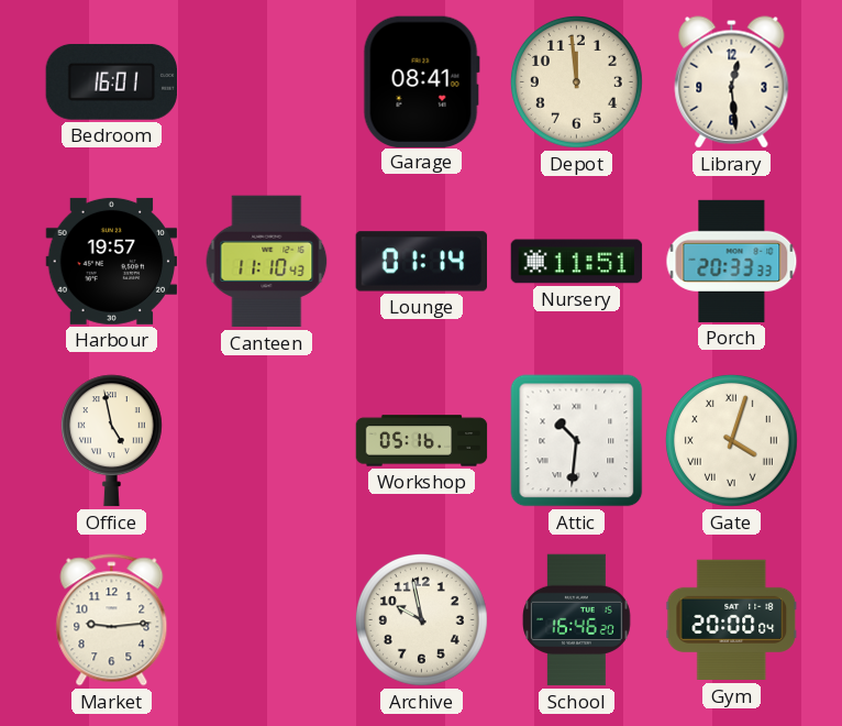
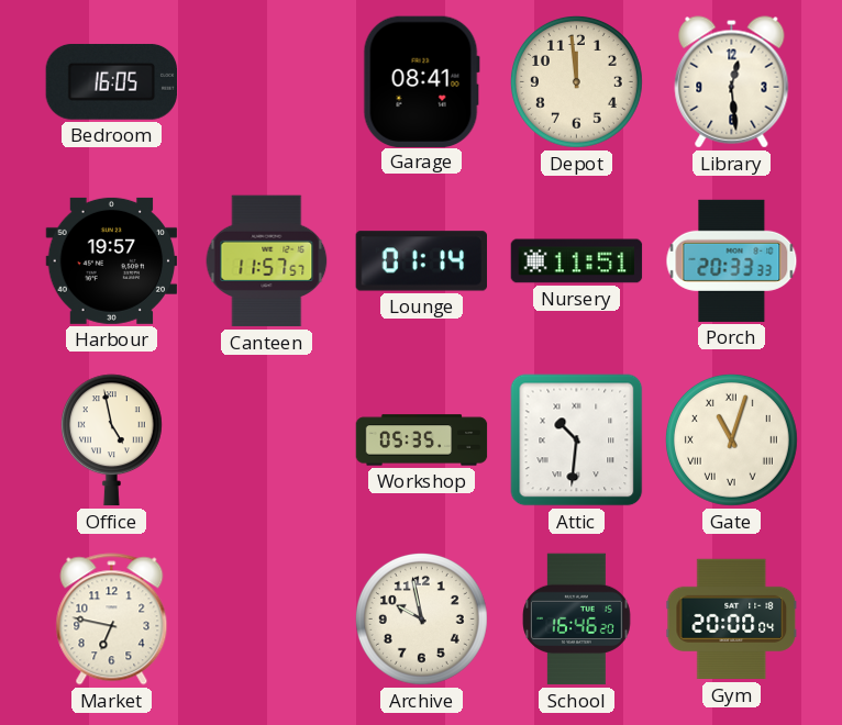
Bedroom: 16:01 -> 16:05
Canteen: 11:10 -> 11:57
Workshop: 05:16 -> 05:35
Gate: 4:03 -> 11:03
Market: 9:14 -> 6:47
